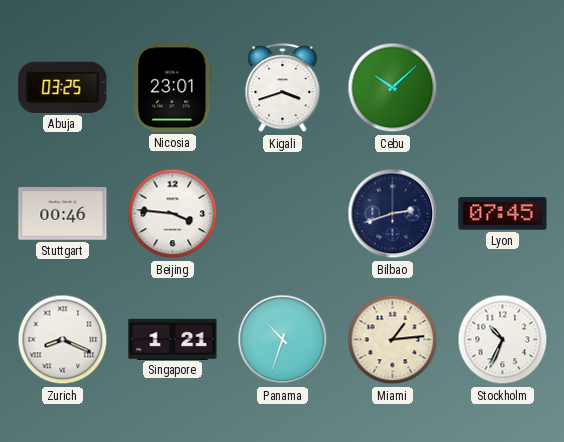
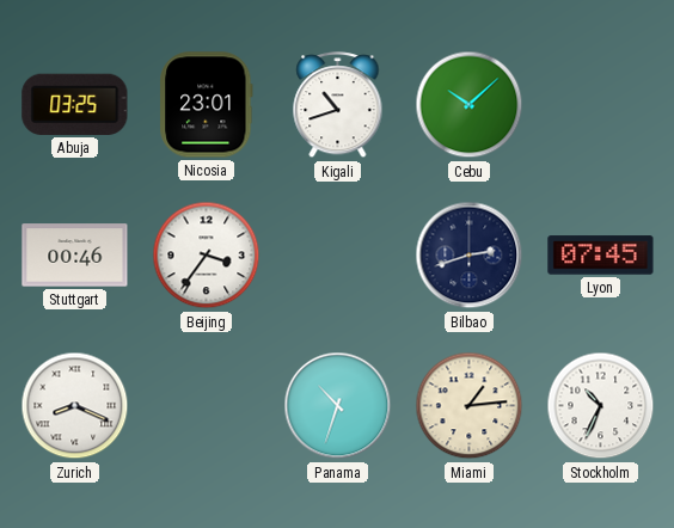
Kigali: 3:42 -> 10:42
Beijing: 3:46 -> 3:36
Singapore: 1:21 -> none
